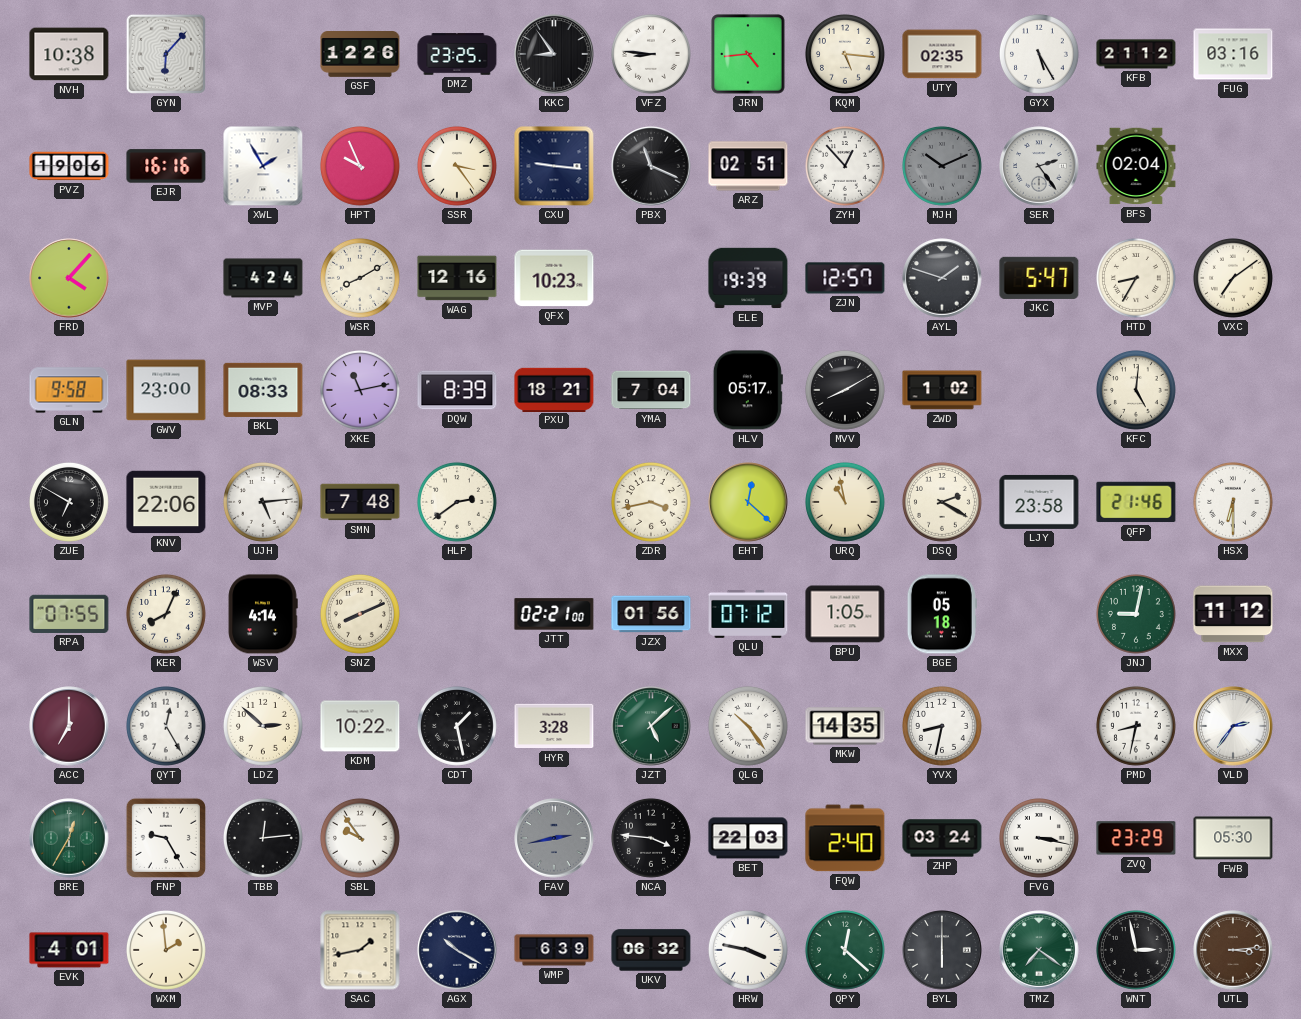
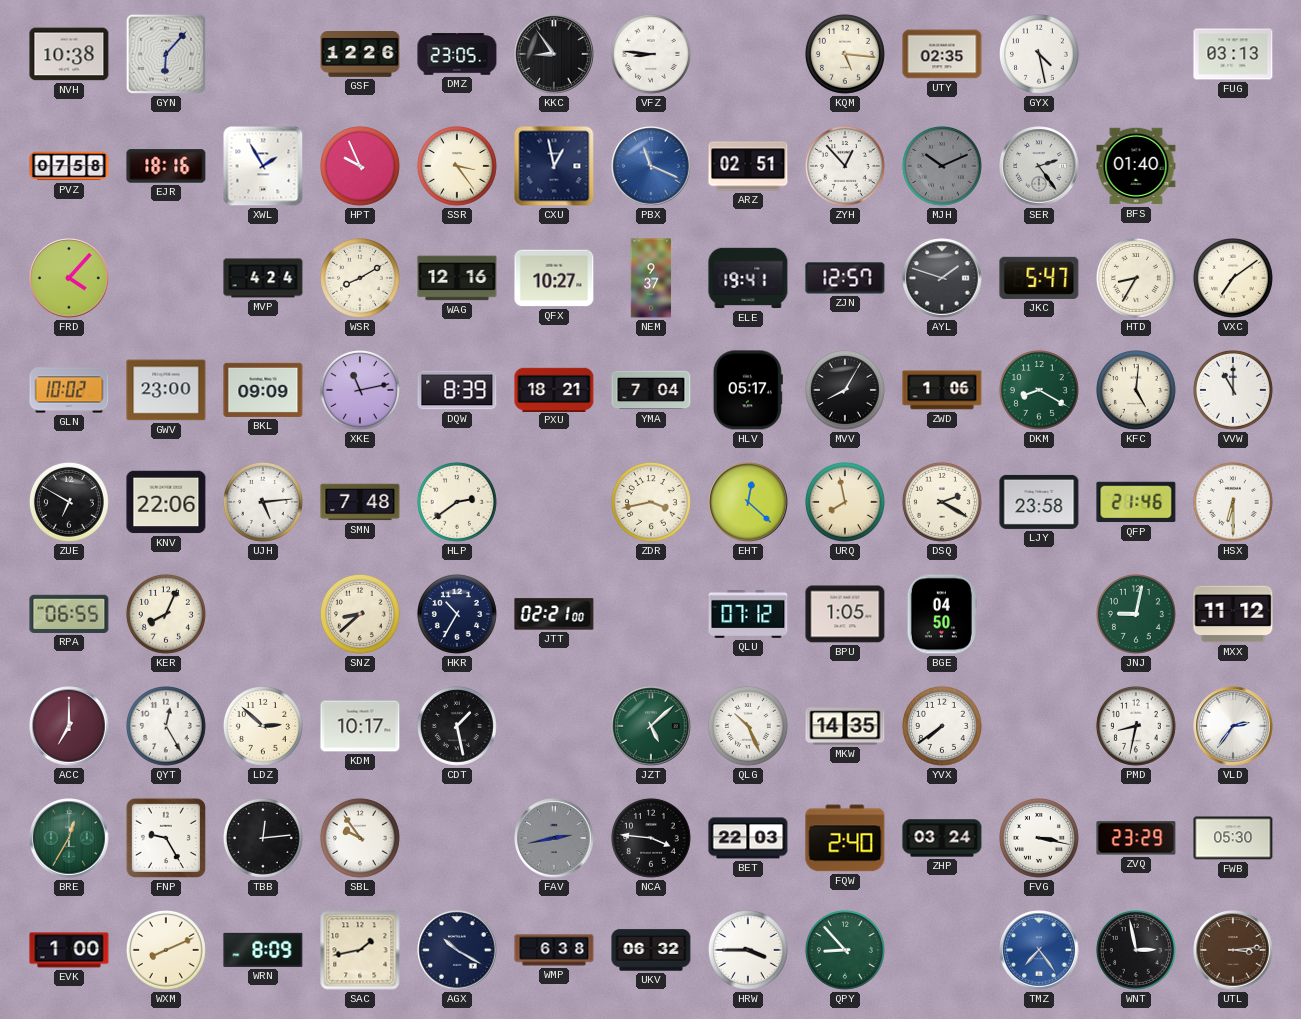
DMZ: 23:25 -> 23:05
JRN: 4:44 -> none
GYX: 5:25 -> 4:28
KFB: 21:12 -> none
FUG: 03:16 -> 03:13
PVZ: 19:06 -> 07:58
EJR: 16:16 -> 18:16
CXU: 9:16 -> 12:58
PBX dial: black -> blue
BFS: 02:04 -> 01:40
QFX: 10:23 -> 10:27
NEM: none -> 9:37
ELE: 19:39 -> 19:41
GLN: 9:58 -> 10:02
BKL: 08:33 -> 09:09
MVV: 8:10 -> 8:05
ZWD: 1:02 -> 1:06
DKM: none -> 8:20
VVW: none -> 11:00
URQ: 10:58 -> 7:58
RPA: 07:55 -> 06:55
WSV: 4:14 -> none
SNZ: 8:11 -> 8:38
HKR: none -> 10:35
JZX: 01:56 -> none
BGE: 05:18 -> 04:50
KDM: 10:22 -> 10:17
HYR: 3:28 -> none
QLG: 10:24 -> 10:26
YVX: 8:32 -> 7:39
EVK: 4:01 -> 1:00
WXM: 1:59 -> 8:11
WRN: none -> 8:09
WMP: 6:39 -> 6:38
HRW: 3:47 -> 3:45
QPY: 12:22 -> 8:53
BYL: 6:00 -> none
TMZ: 7:21 -> 7:24
TMZ dial: green -> blue
